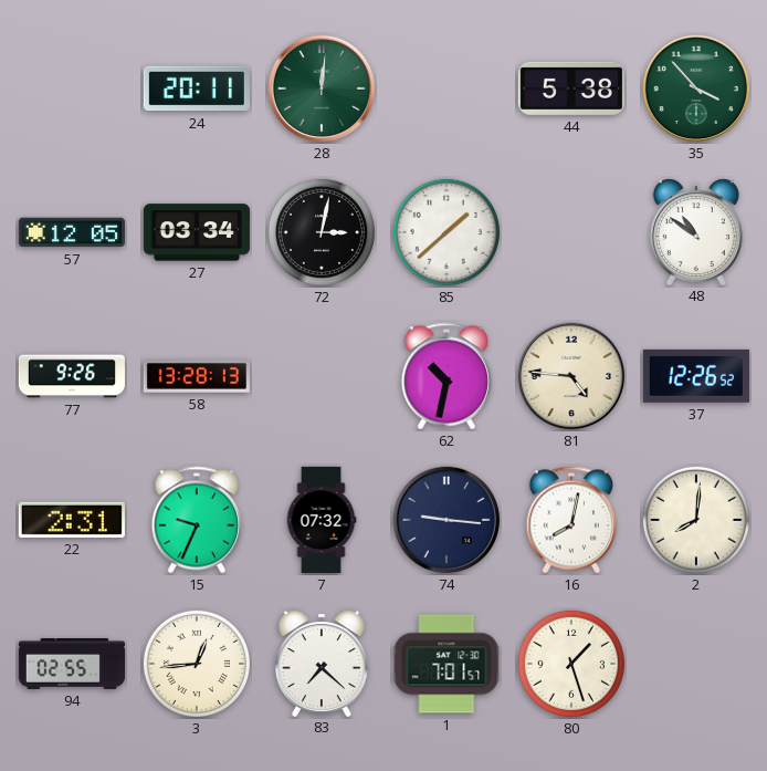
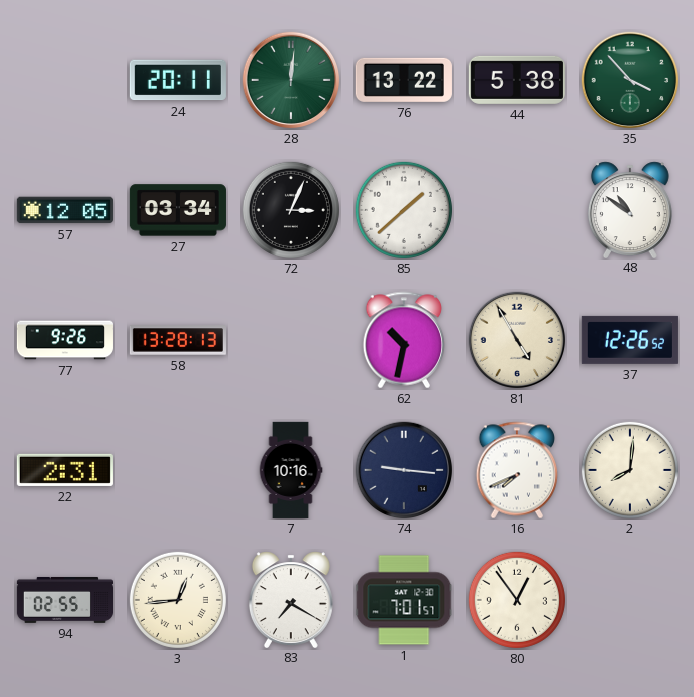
76: none -> 13:22
72: 3:02 -> 3:04
81: 4:46 -> 4:55
15: 9:34 -> none
7: 07:32 -> 10:16
16: 8:02 -> 7:41
83: 7:22 -> 7:20
80: 1:27 -> 12:54
